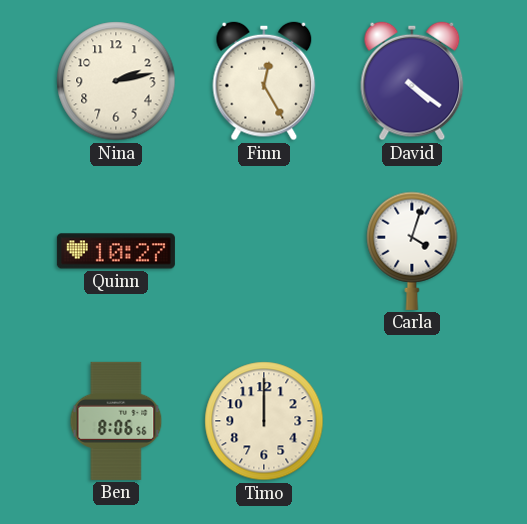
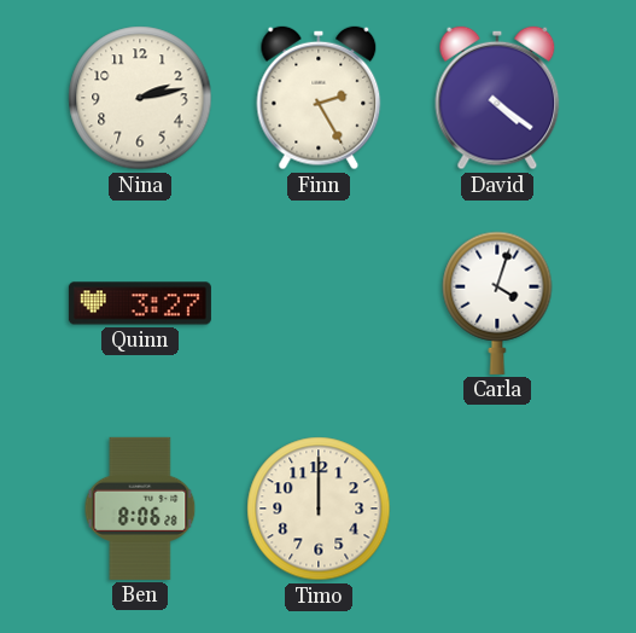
Finn: 12:25 -> 2:25
Quinn: 10:27 -> 3:27
Ben: 8:06:56 -> 8:06:28
